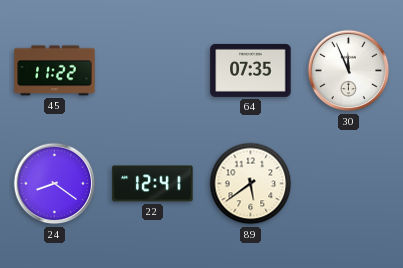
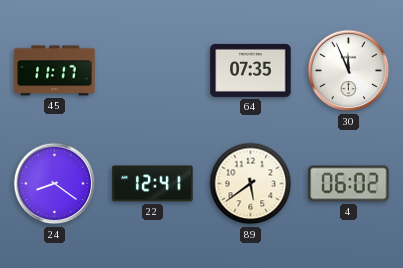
45: 11:22 -> 11:17
4: none -> 06:02
